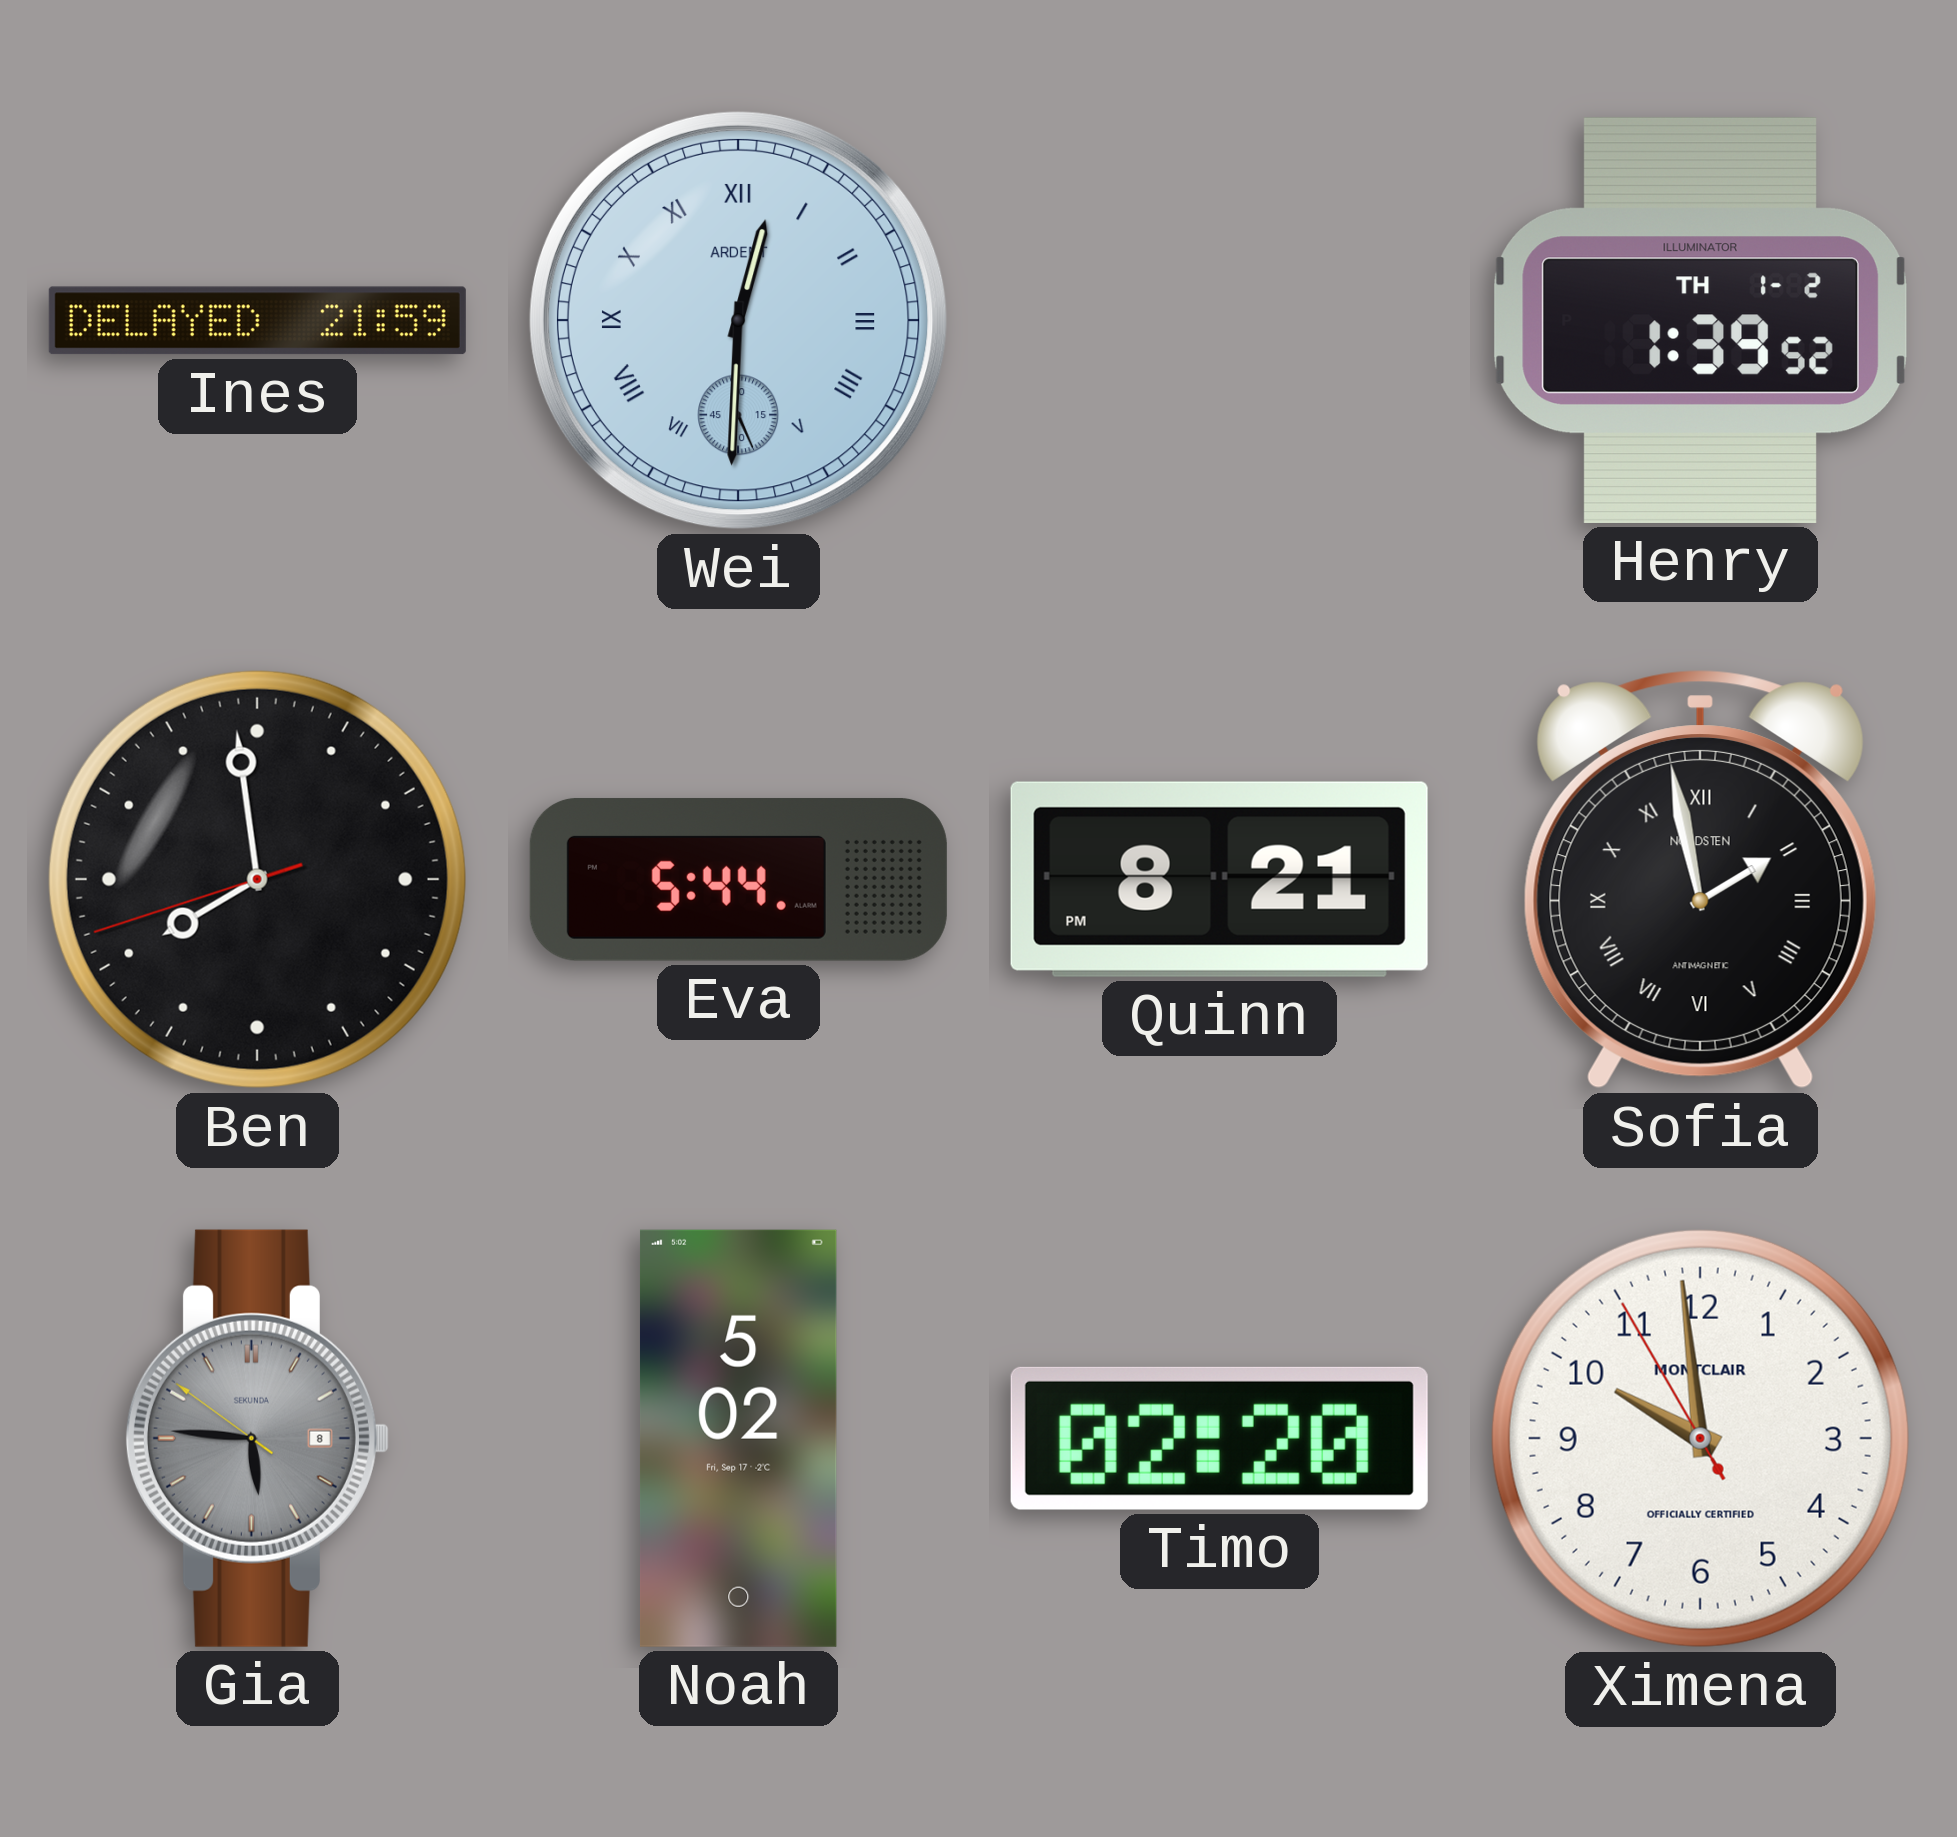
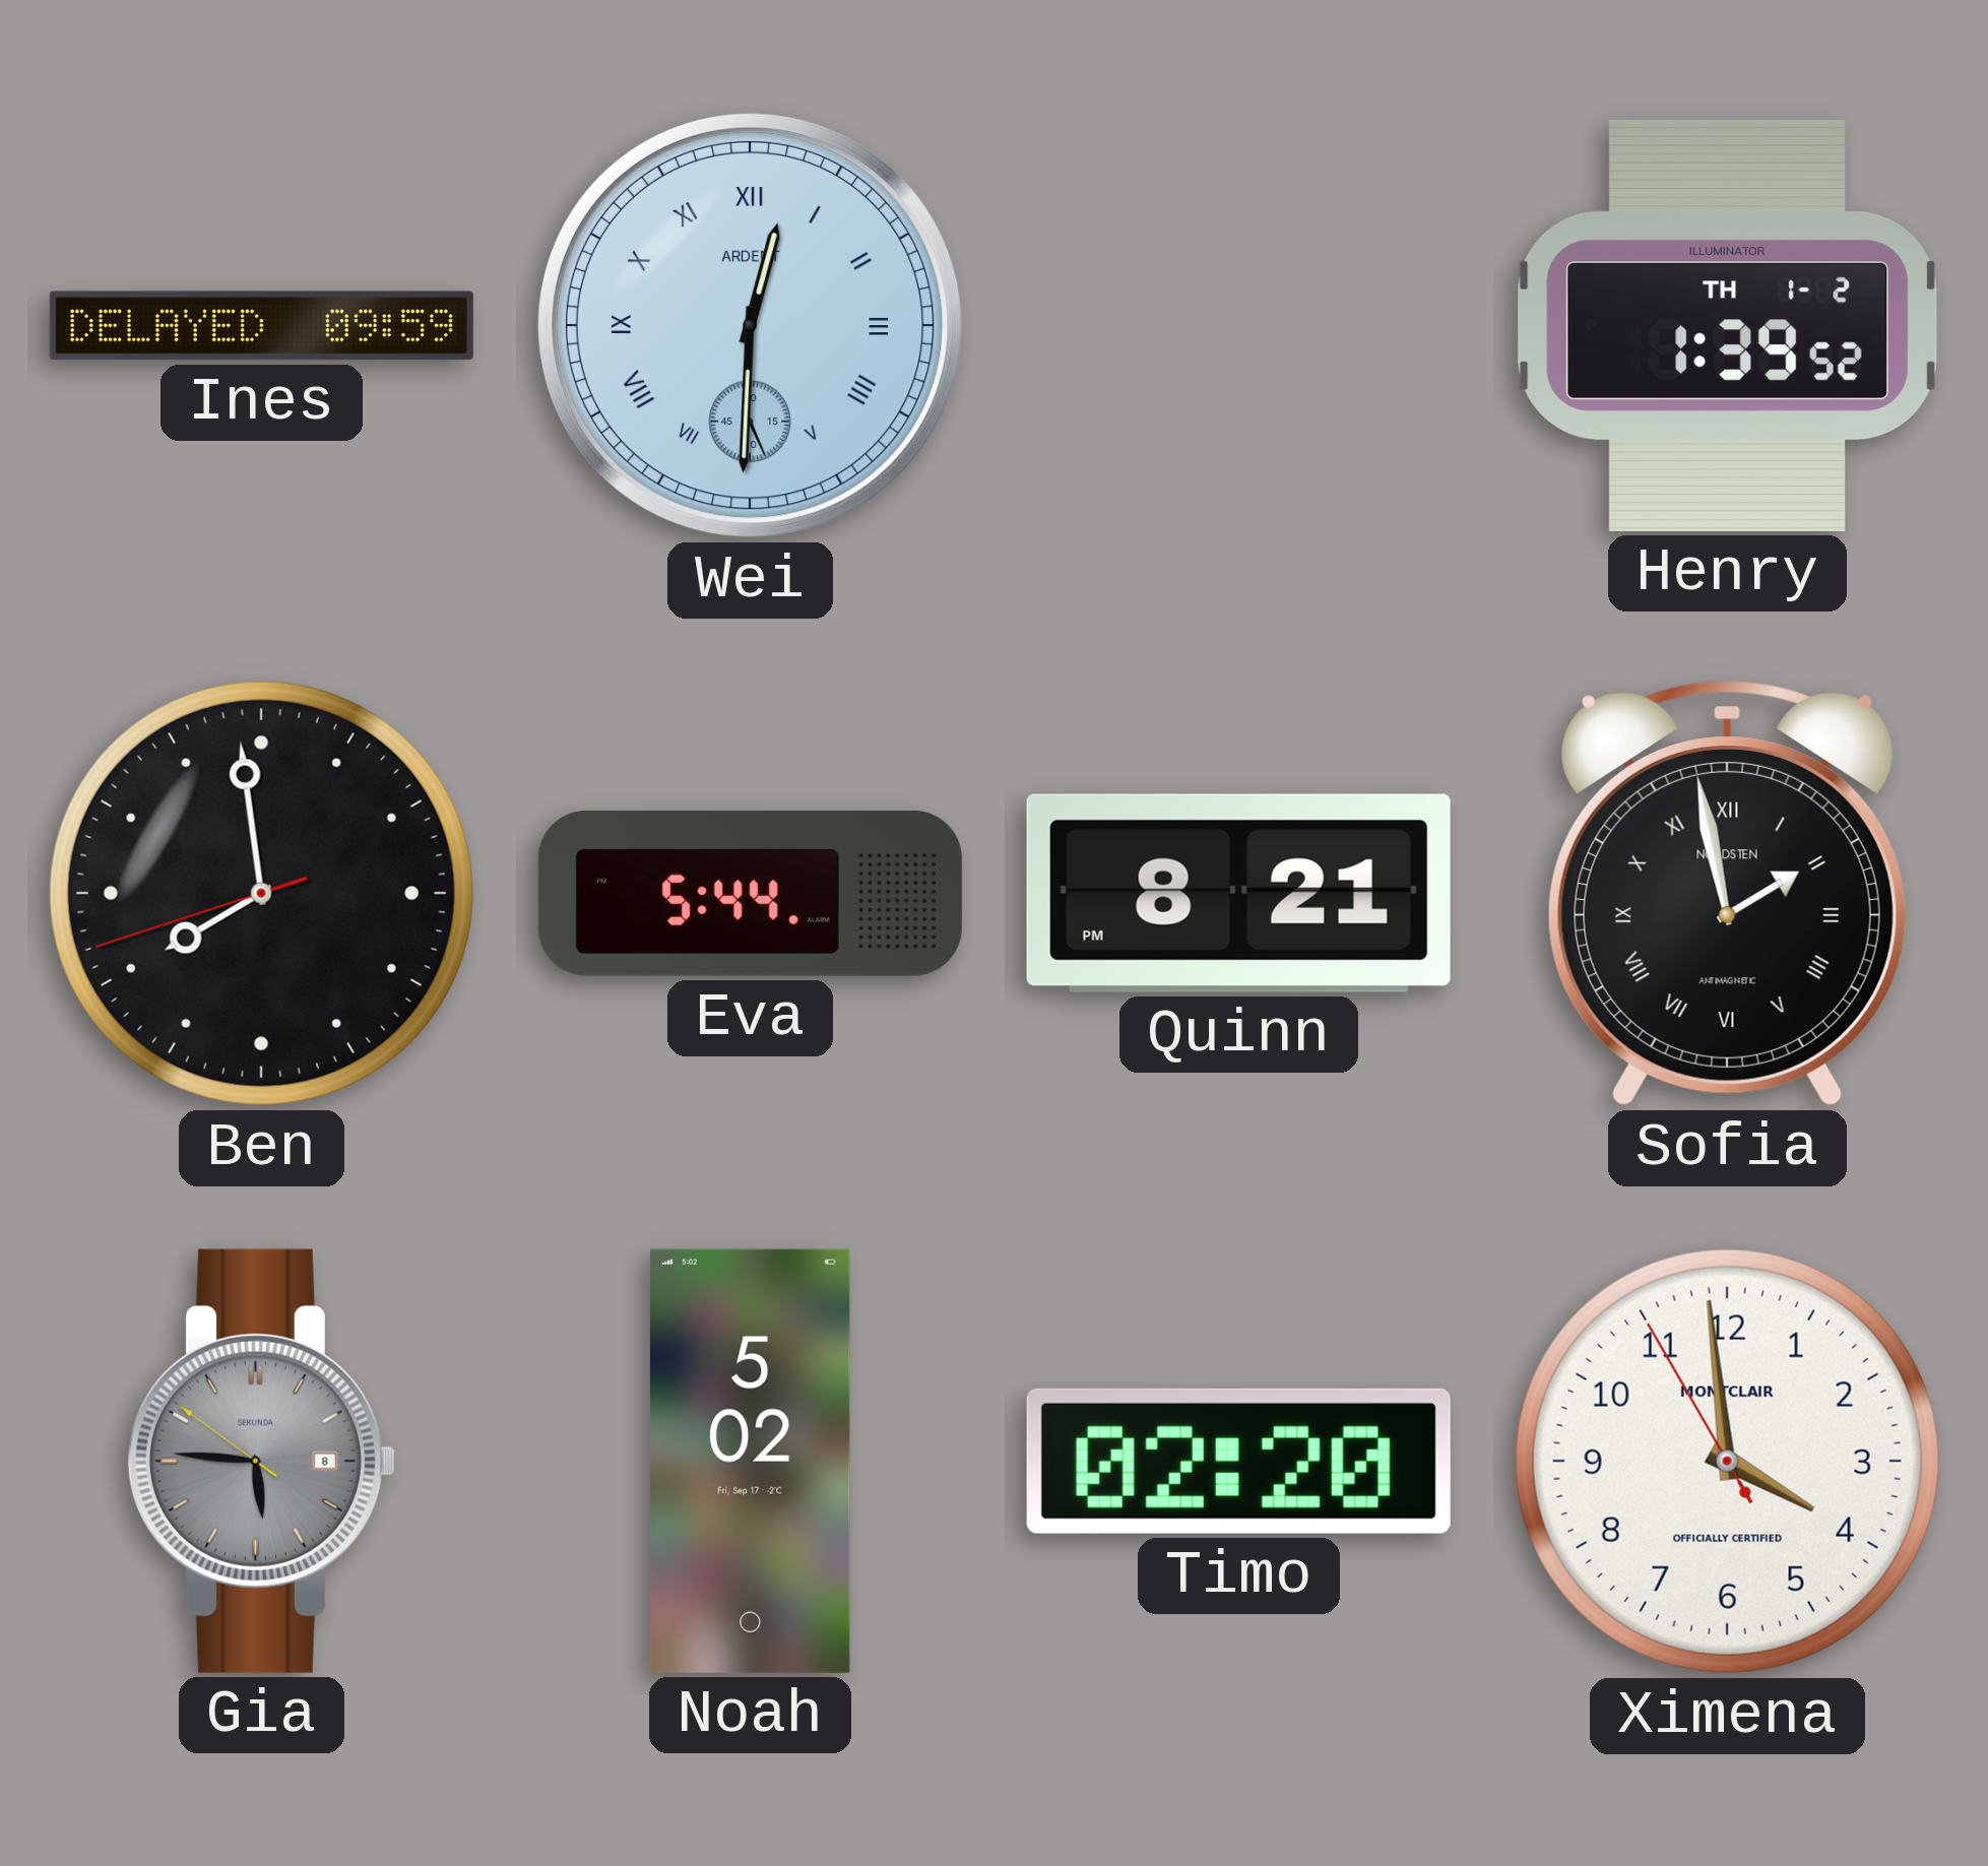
Ines: 21:59 -> 09:59
Ximena: 9:58 -> 3:58
